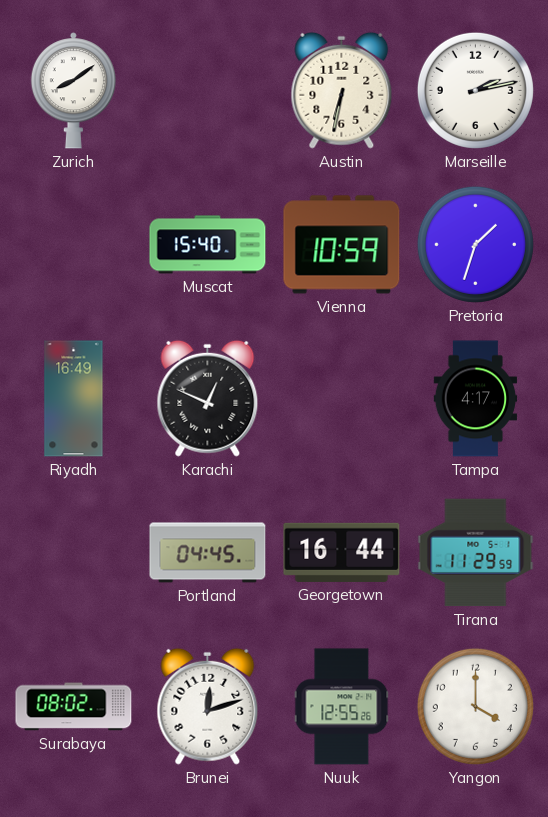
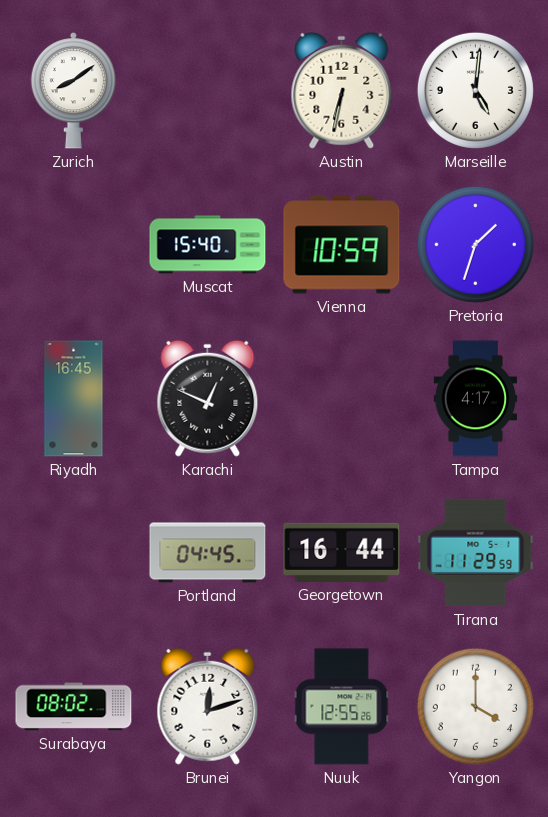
Marseille: 2:13 -> 5:01
Riyadh: 16:49 -> 16:45
